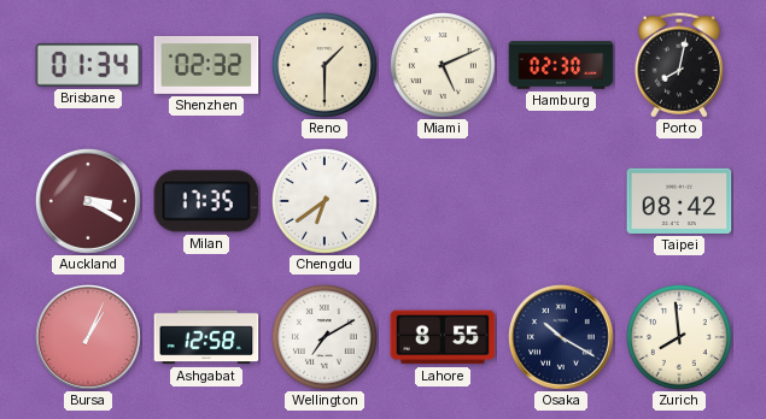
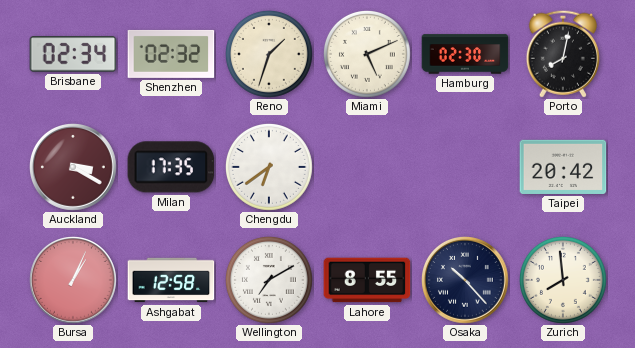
Brisbane: 01:34 -> 02:34
Reno: 1:30 -> 1:33
Taipei: 08:42 -> 20:42
Osaka: 10:20 -> 10:23
